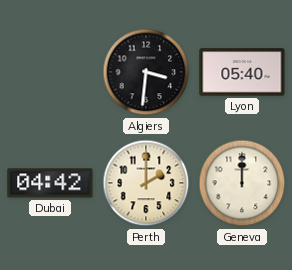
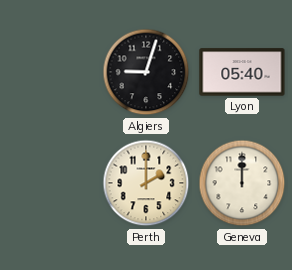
Algiers: 3:31 -> 9:03
Dubai: 04:42 -> none
